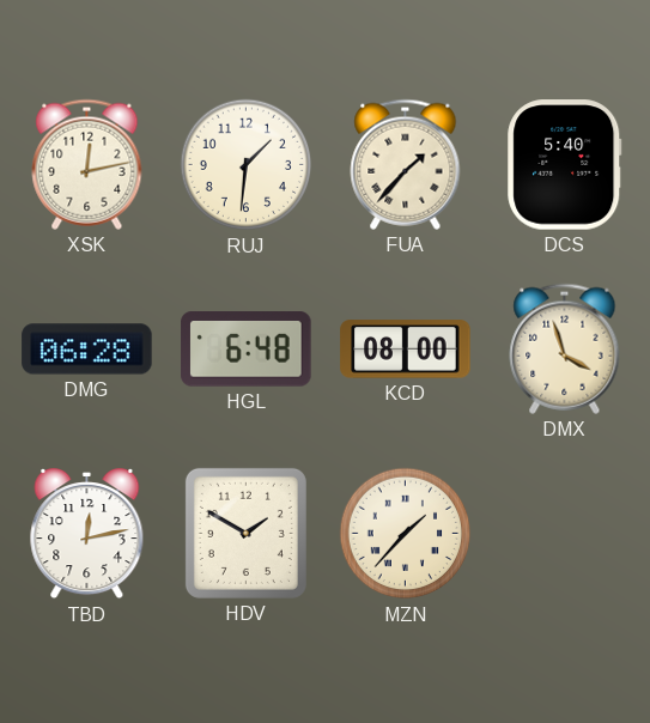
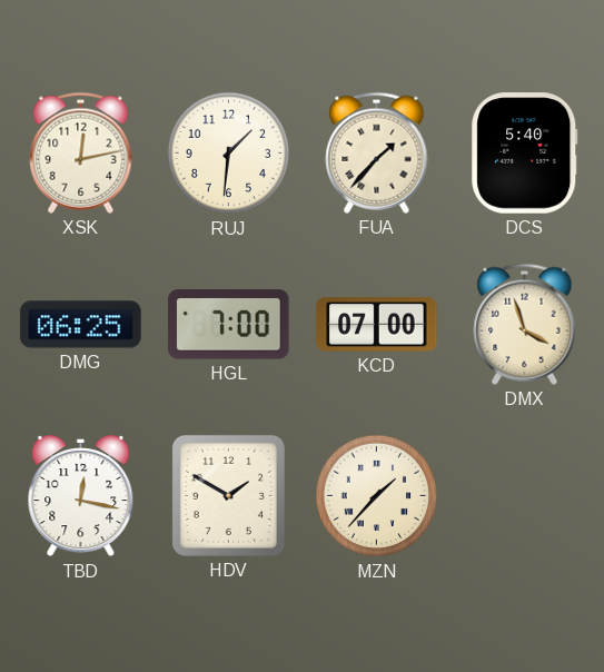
DMG: 06:28 -> 06:25
HGL: 6:48 -> 7:00
KCD: 08:00 -> 07:00
TBD: 12:13 -> 12:17
